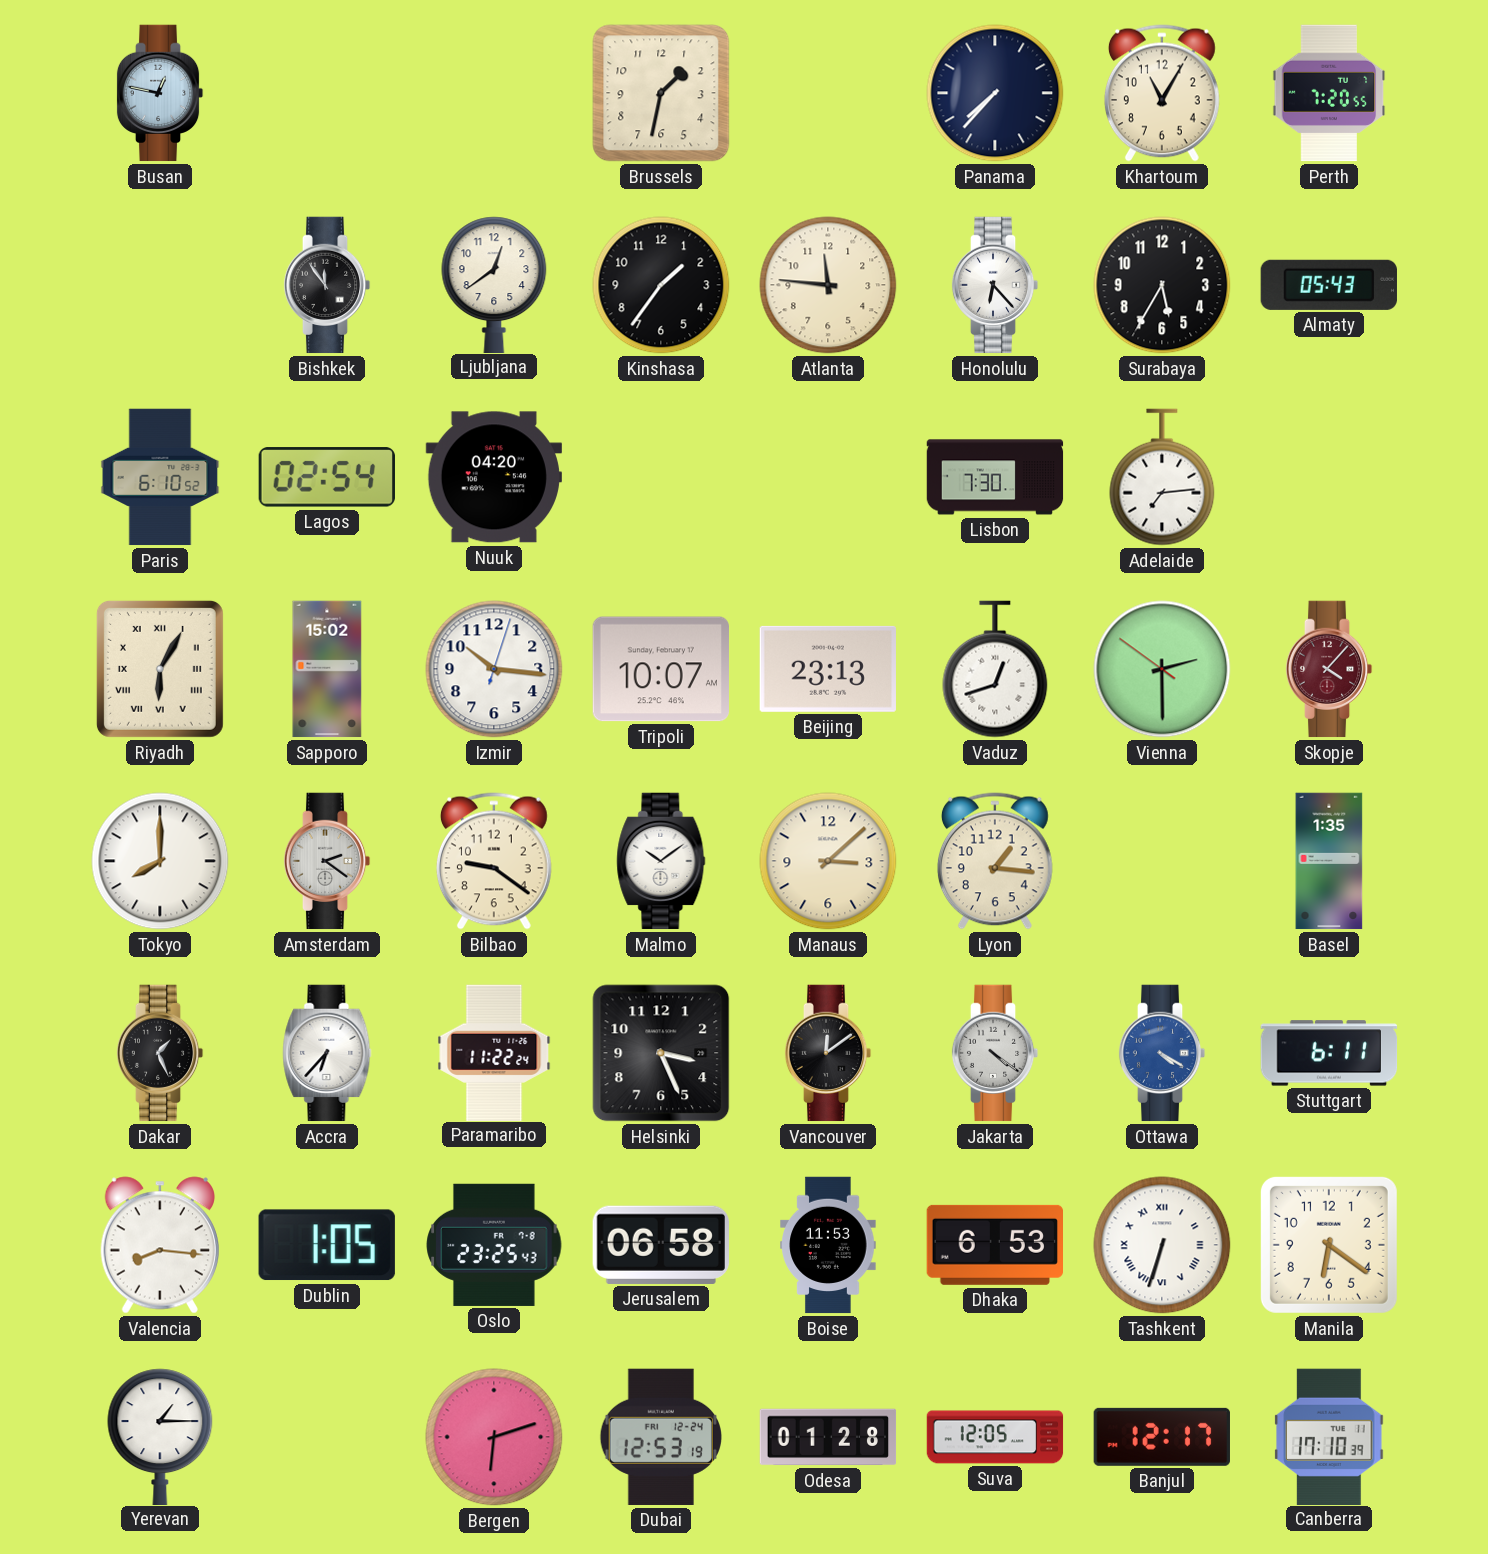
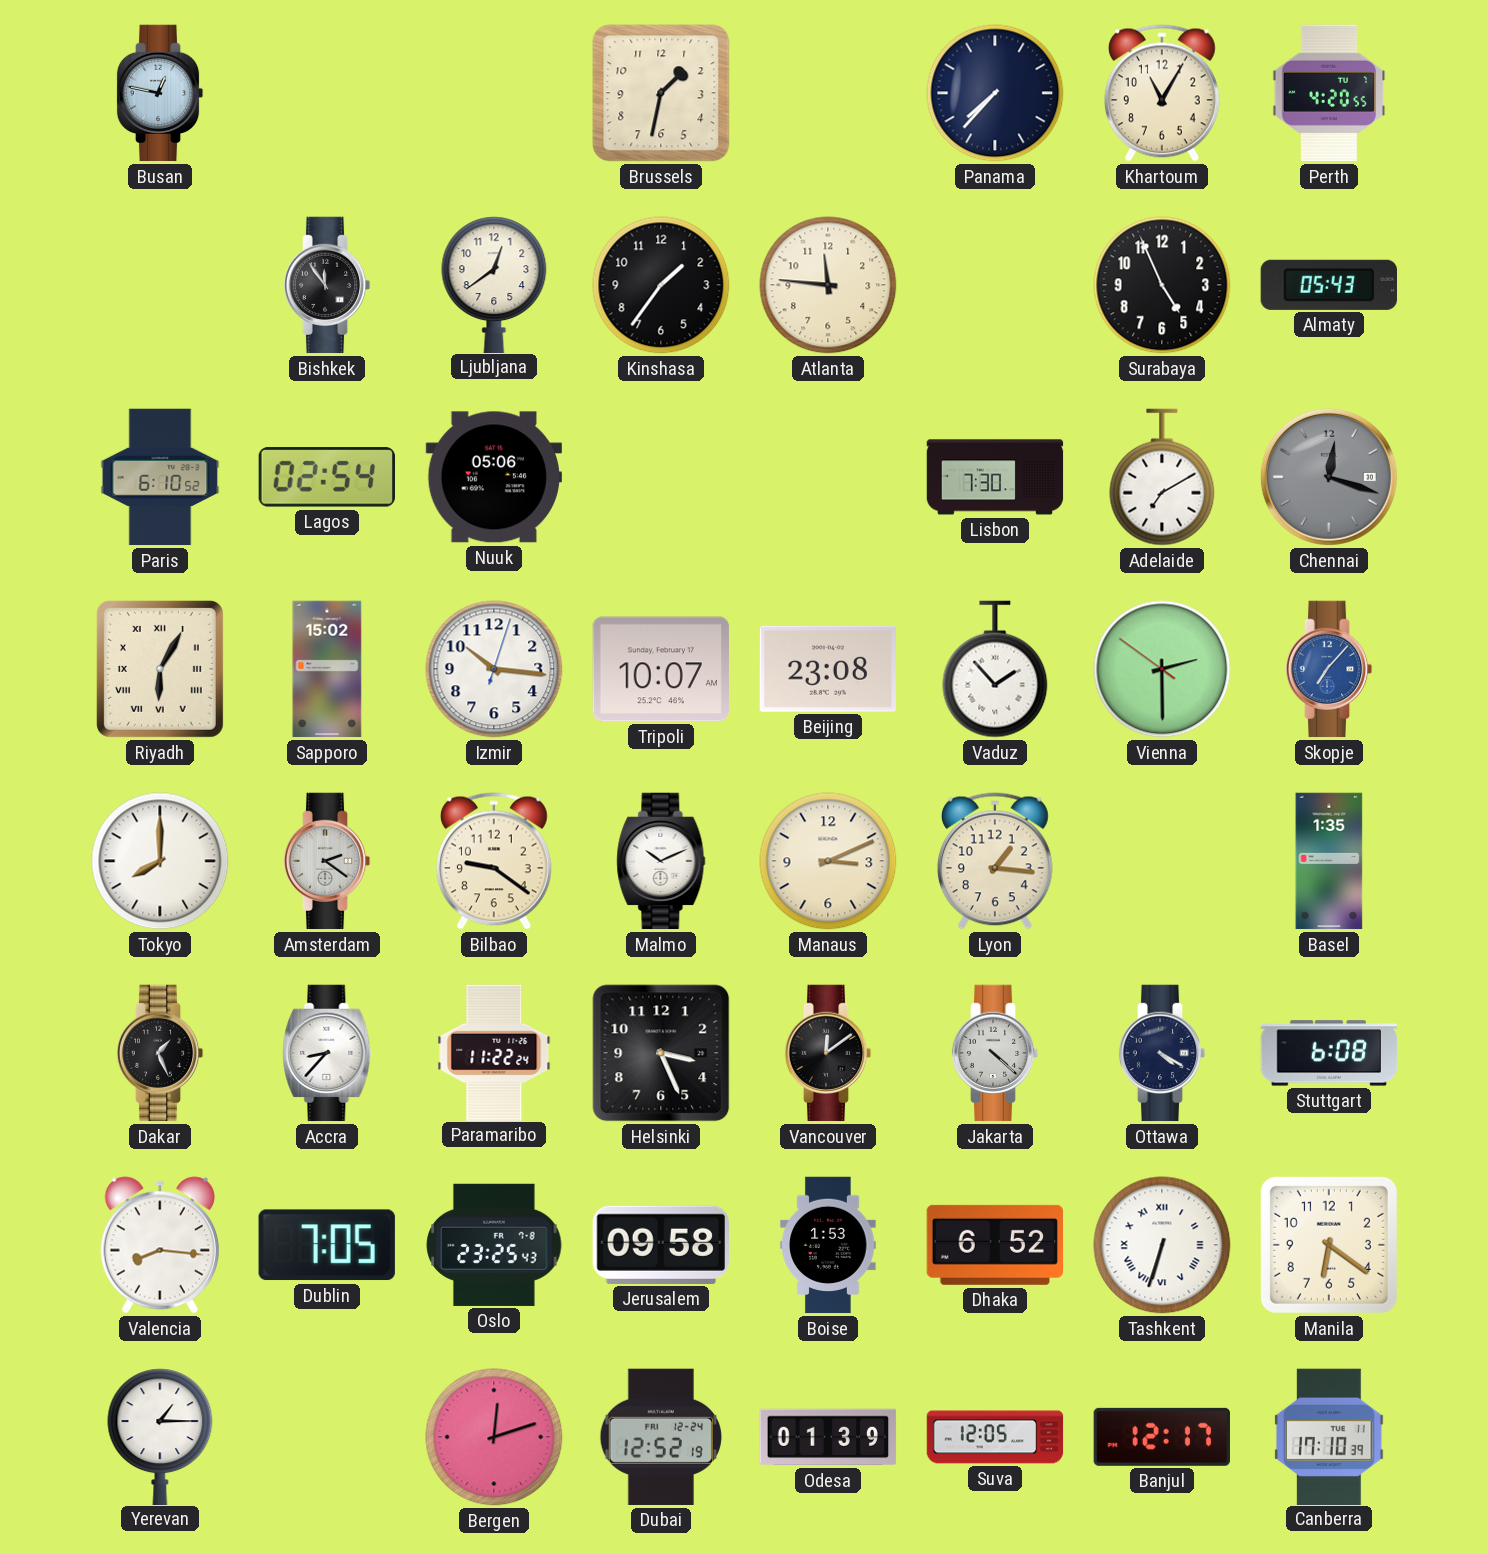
Perth: 7:20 -> 4:20
Honolulu: 6:23 -> none
Surabaya: 5:35 -> 4:56
Nuuk: 04:20 -> 05:06
Adelaide: 7:14 -> 7:10
Chennai: none -> 12:18
Beijing: 23:13 -> 23:08
Vaduz: 12:42 -> 1:53
Skopje: 4:07 -> 7:07
Skopje dial: burgundy -> blue
Malmo: 10:09 -> 10:11
Manaus: 3:08 -> 3:11
Accra: 6:37 -> 8:37
Jakarta: 4:21 -> 4:22
Ottawa dial: blue -> navy
Stuttgart: 6:11 -> 6:08
Dublin: 1:05 -> 7:05
Jerusalem: 06:58 -> 09:58
Boise: 11:53 -> 1:53
Dhaka: 6:53 -> 6:52
Bergen: 6:12 -> 12:12
Dubai: 12:53 -> 12:52
Odesa: 01:28 -> 01:39
